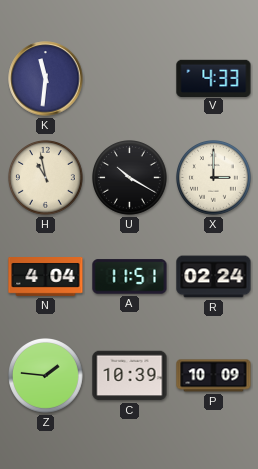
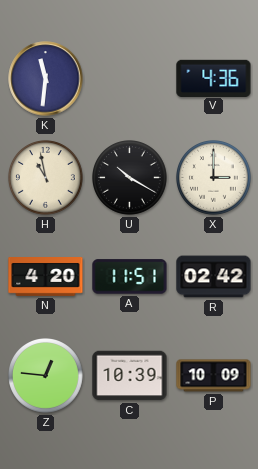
V: 4:33 -> 4:36
N: 4:04 -> 4:20
R: 02:24 -> 02:42
Z: 1:46 -> 12:46
